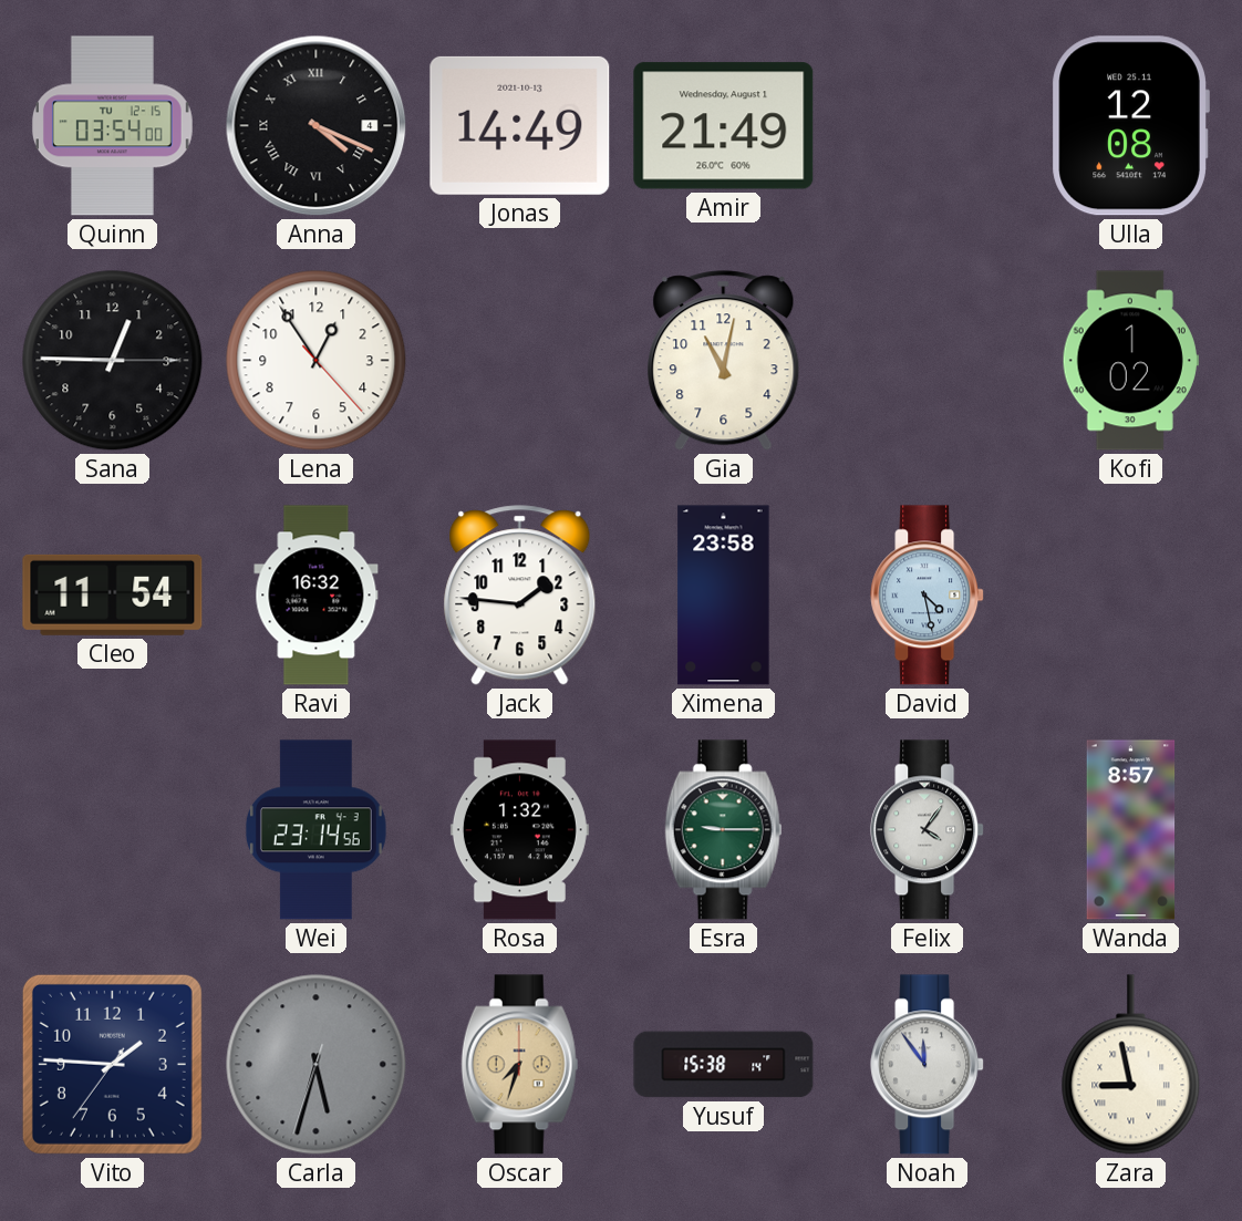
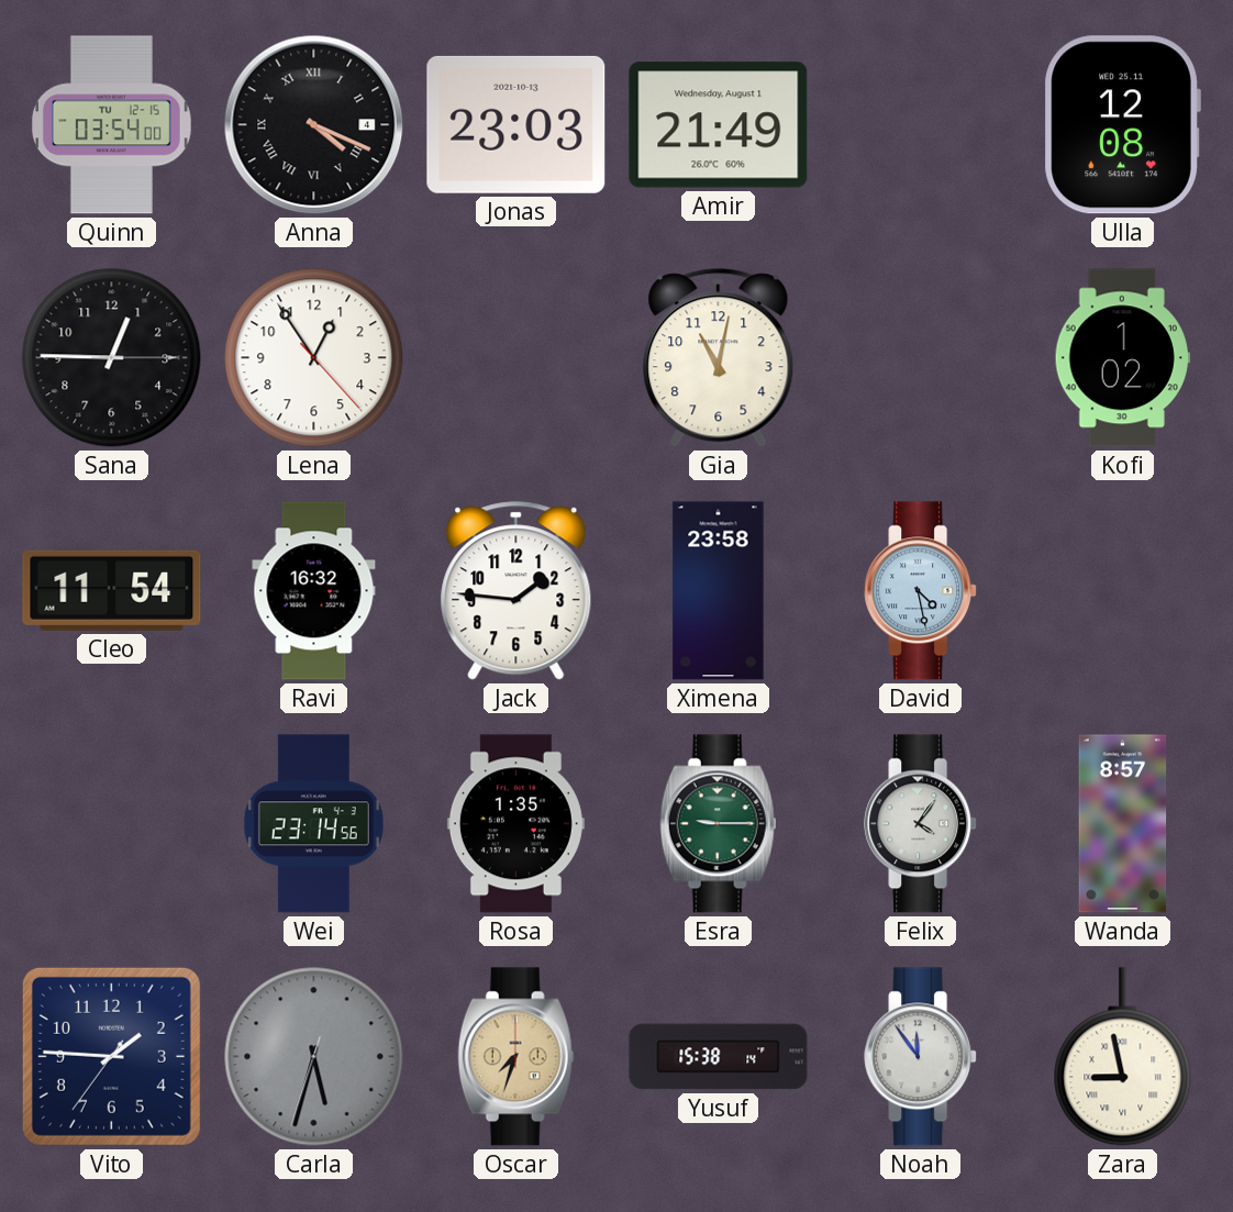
Jonas: 14:49 -> 23:03
Rosa: 1:32 -> 1:35
